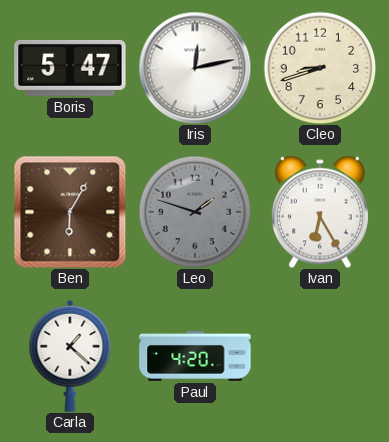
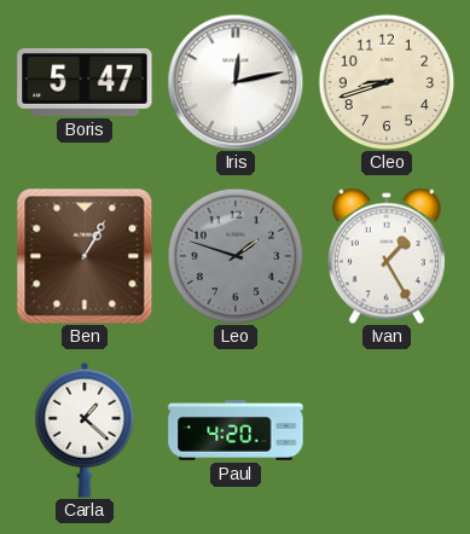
Ben: 6:05 -> 1:05
Ivan: 6:25 -> 1:25
